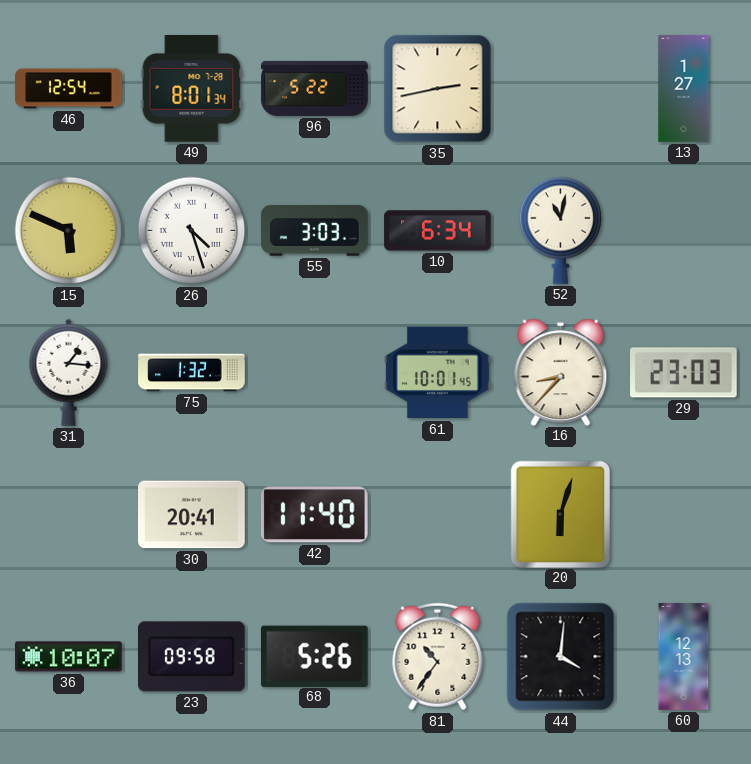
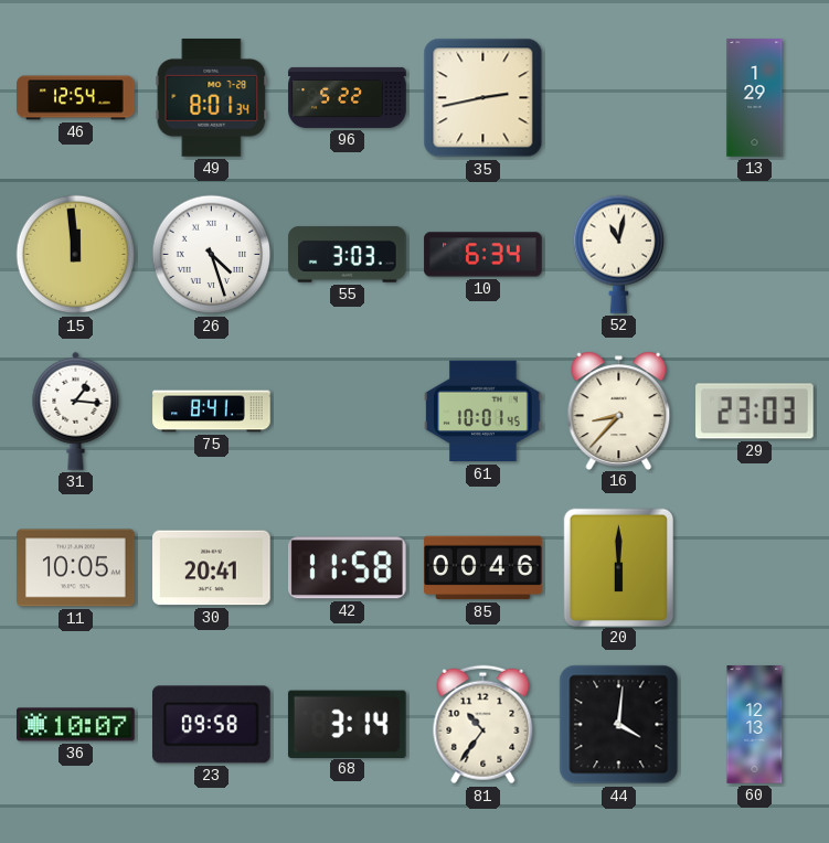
13: 1:27 -> 1:29
15: 5:49 -> 11:59
75: 1:32 -> 8:41
11: none -> 10:05
42: 11:40 -> 11:58
85: none -> 00:46
20: 6:03 -> 6:00
68: 5:26 -> 3:14
